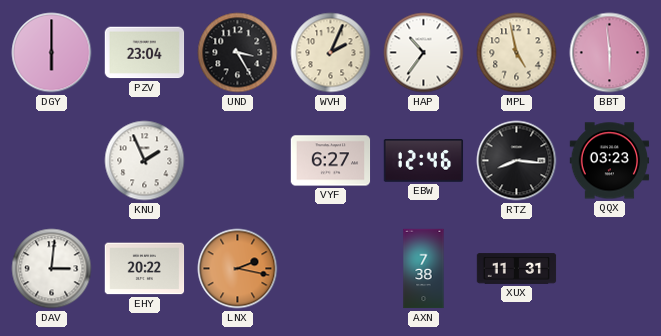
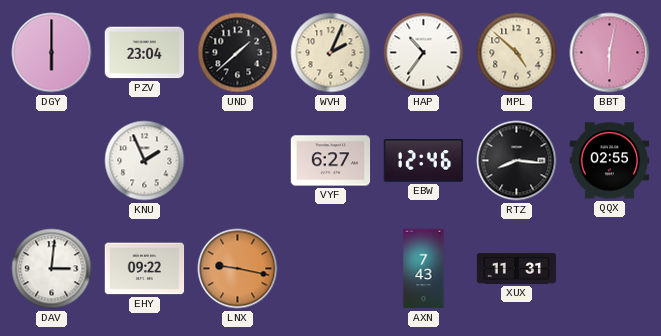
UND: 3:25 -> 1:38
MPL: 4:58 -> 4:52
BBT: 5:59 -> 6:02
QQX: 03:23 -> 02:55
EHY: 20:22 -> 09:22
LNX: 2:17 -> 9:17
AXN: 7:38 -> 7:43
